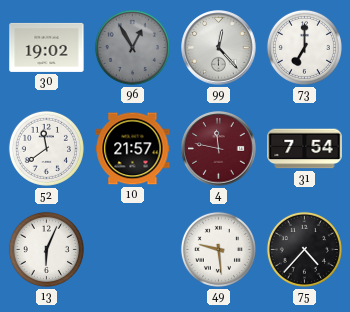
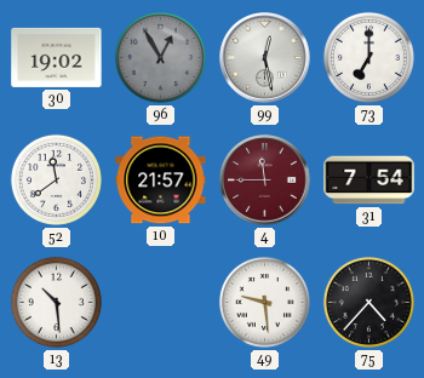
99: 12:23 -> 12:28
4: 11:47 -> 11:45
13: 6:04 -> 10:29
